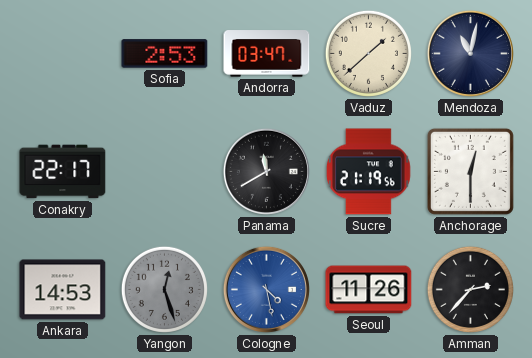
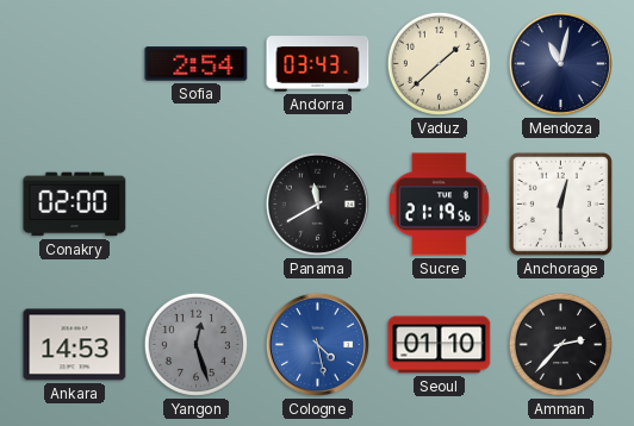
Sofia: 2:53 -> 2:54
Andorra: 03:47 -> 03:43
Conakry: 22:17 -> 02:00
Seoul: 11:26 -> 01:10
